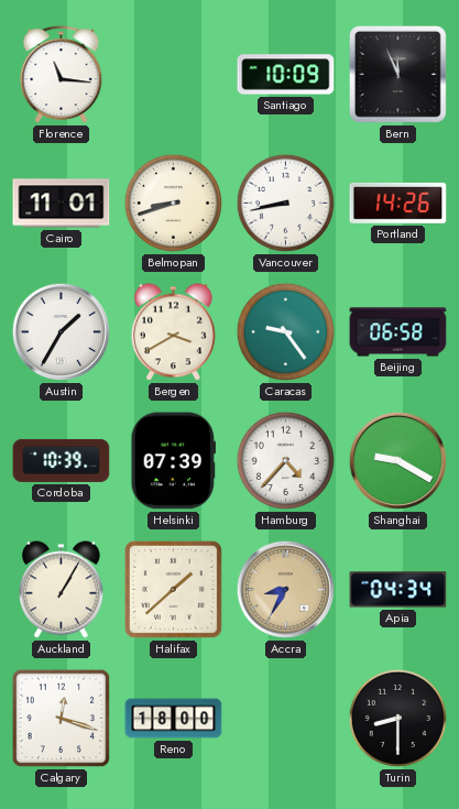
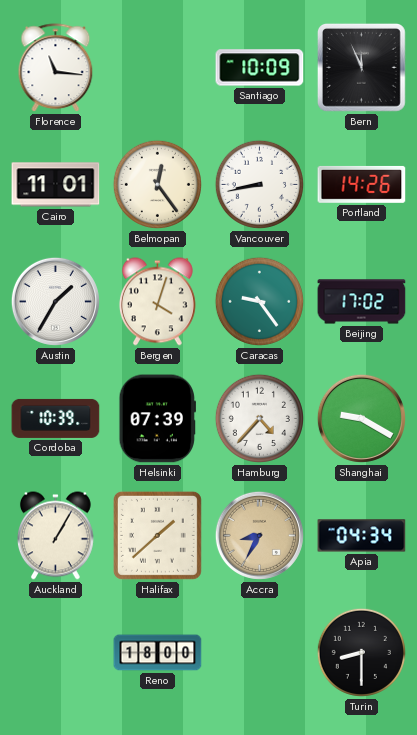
Belmopan: 8:42 -> 12:24
Bergen: 3:40 -> 4:03
Beijing: 06:58 -> 17:02
Calgary: 12:18 -> none
